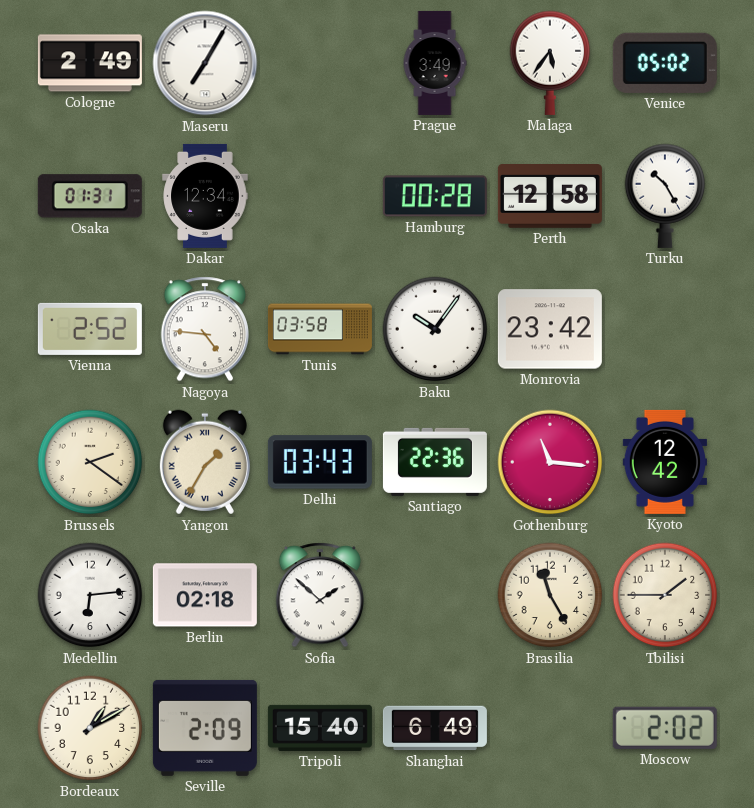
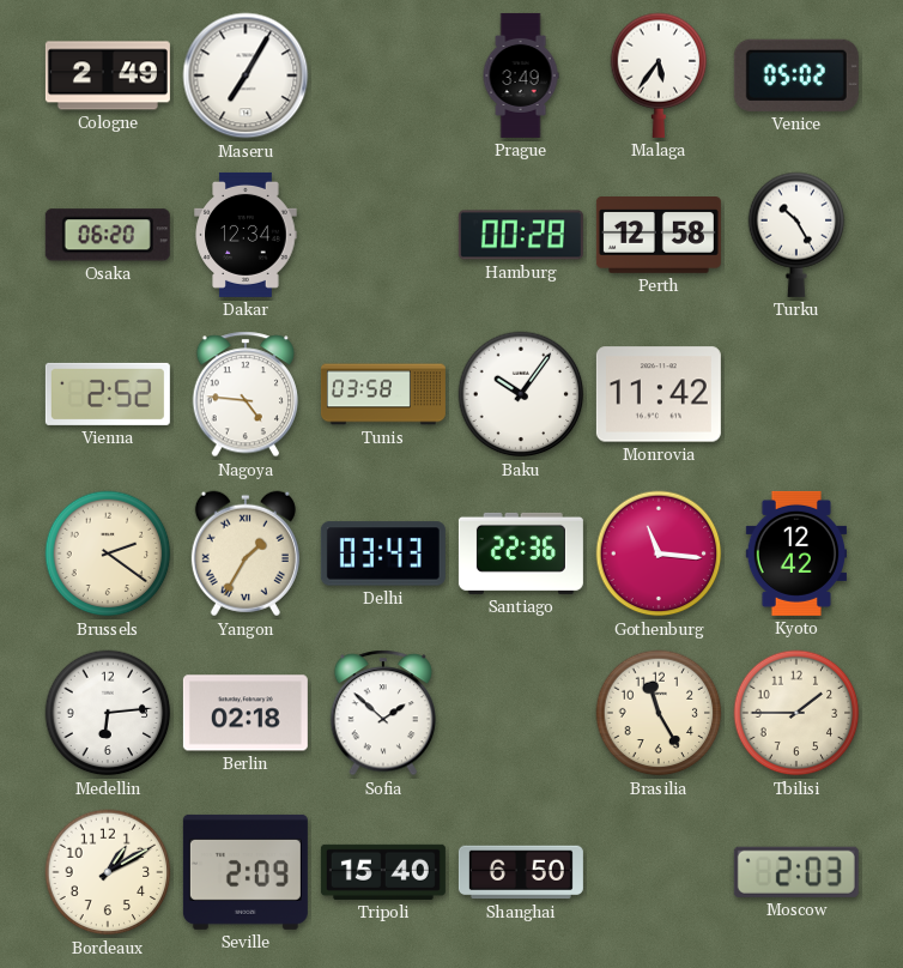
Osaka: 01:31 -> 06:20
Monrovia: 23:42 -> 11:42
Shanghai: 6:49 -> 6:50
Moscow: 2:02 -> 2:03
